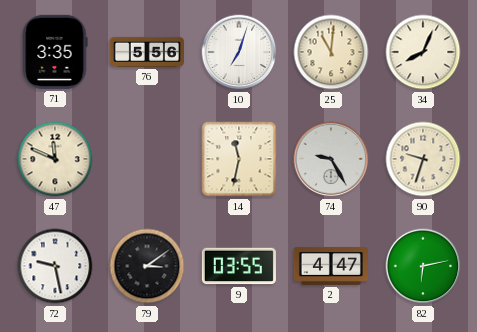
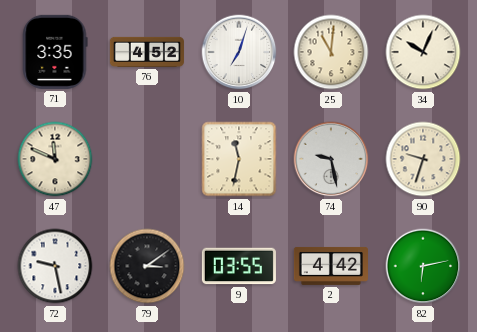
76: 5:56 -> 4:52
34: 8:04 -> 10:04
74: 9:25 -> 9:28
2: 4:47 -> 4:42
